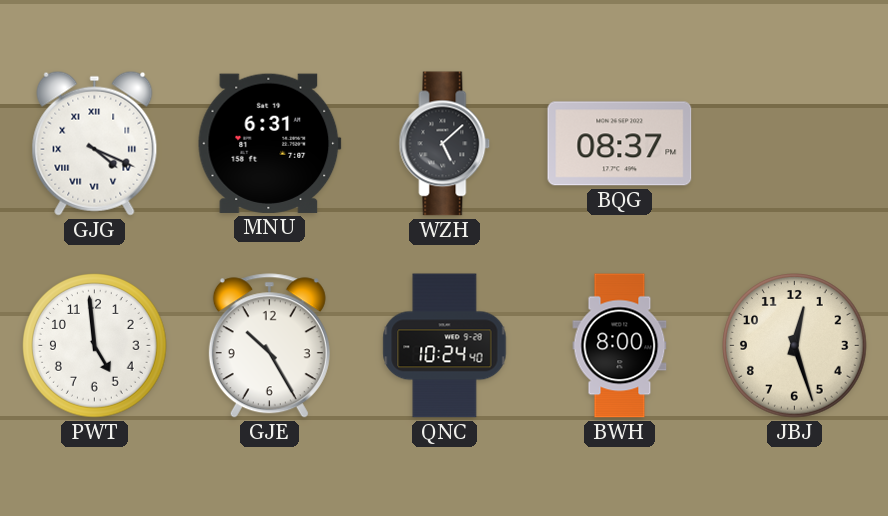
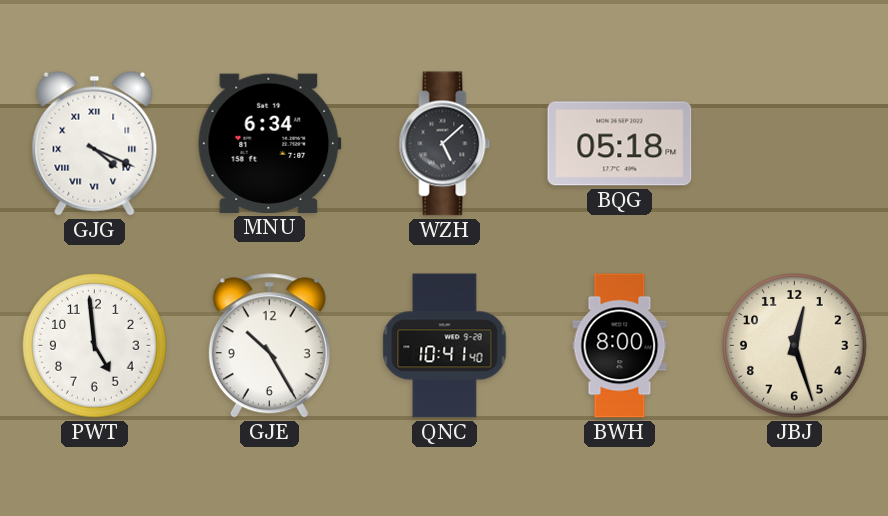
MNU: 6:31 -> 6:34
BQG: 08:37 -> 05:18
QNC: 10:24 -> 10:41
